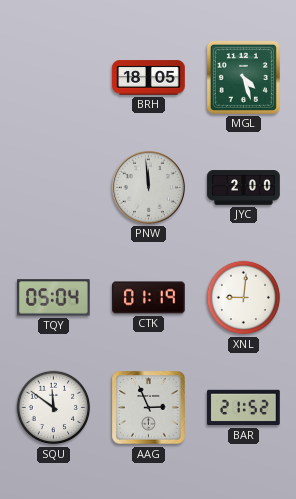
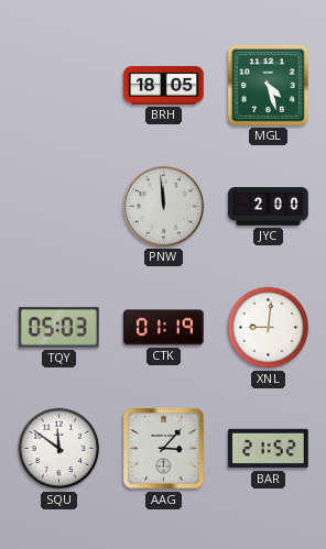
TQY: 05:04 -> 05:03
AAG: 2:56 -> 3:07
